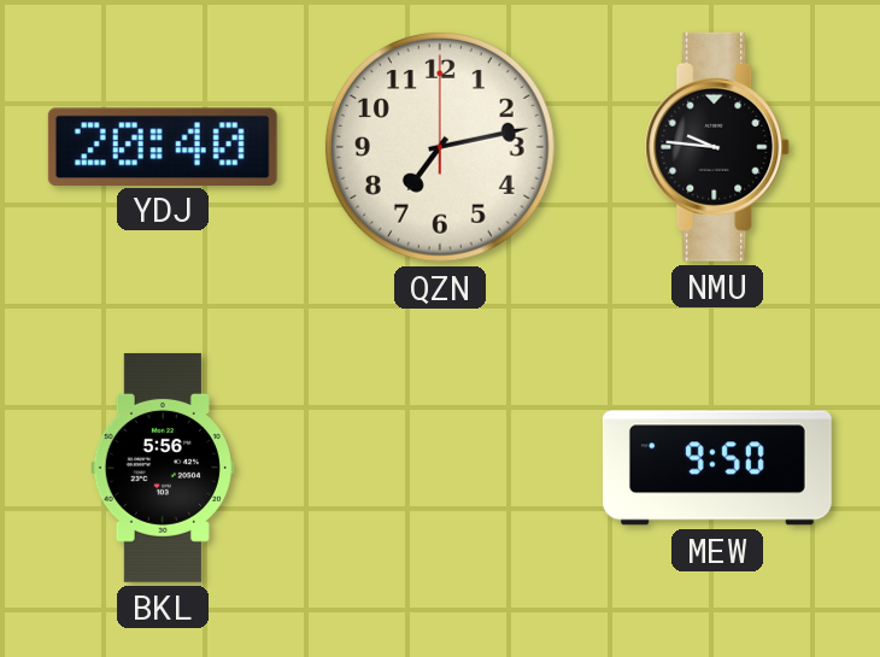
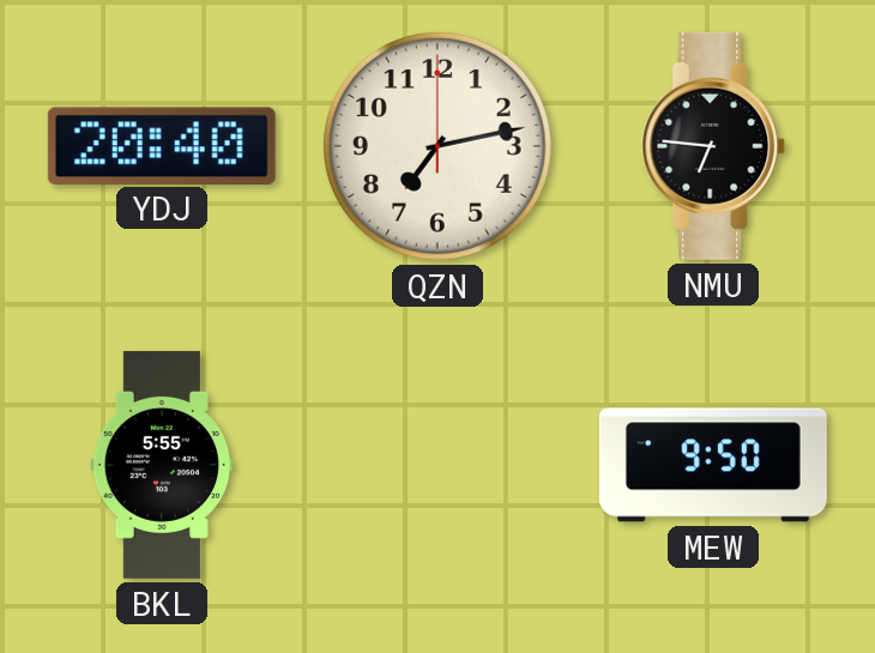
NMU: 9:46 -> 6:46
BKL: 5:56 -> 5:55
